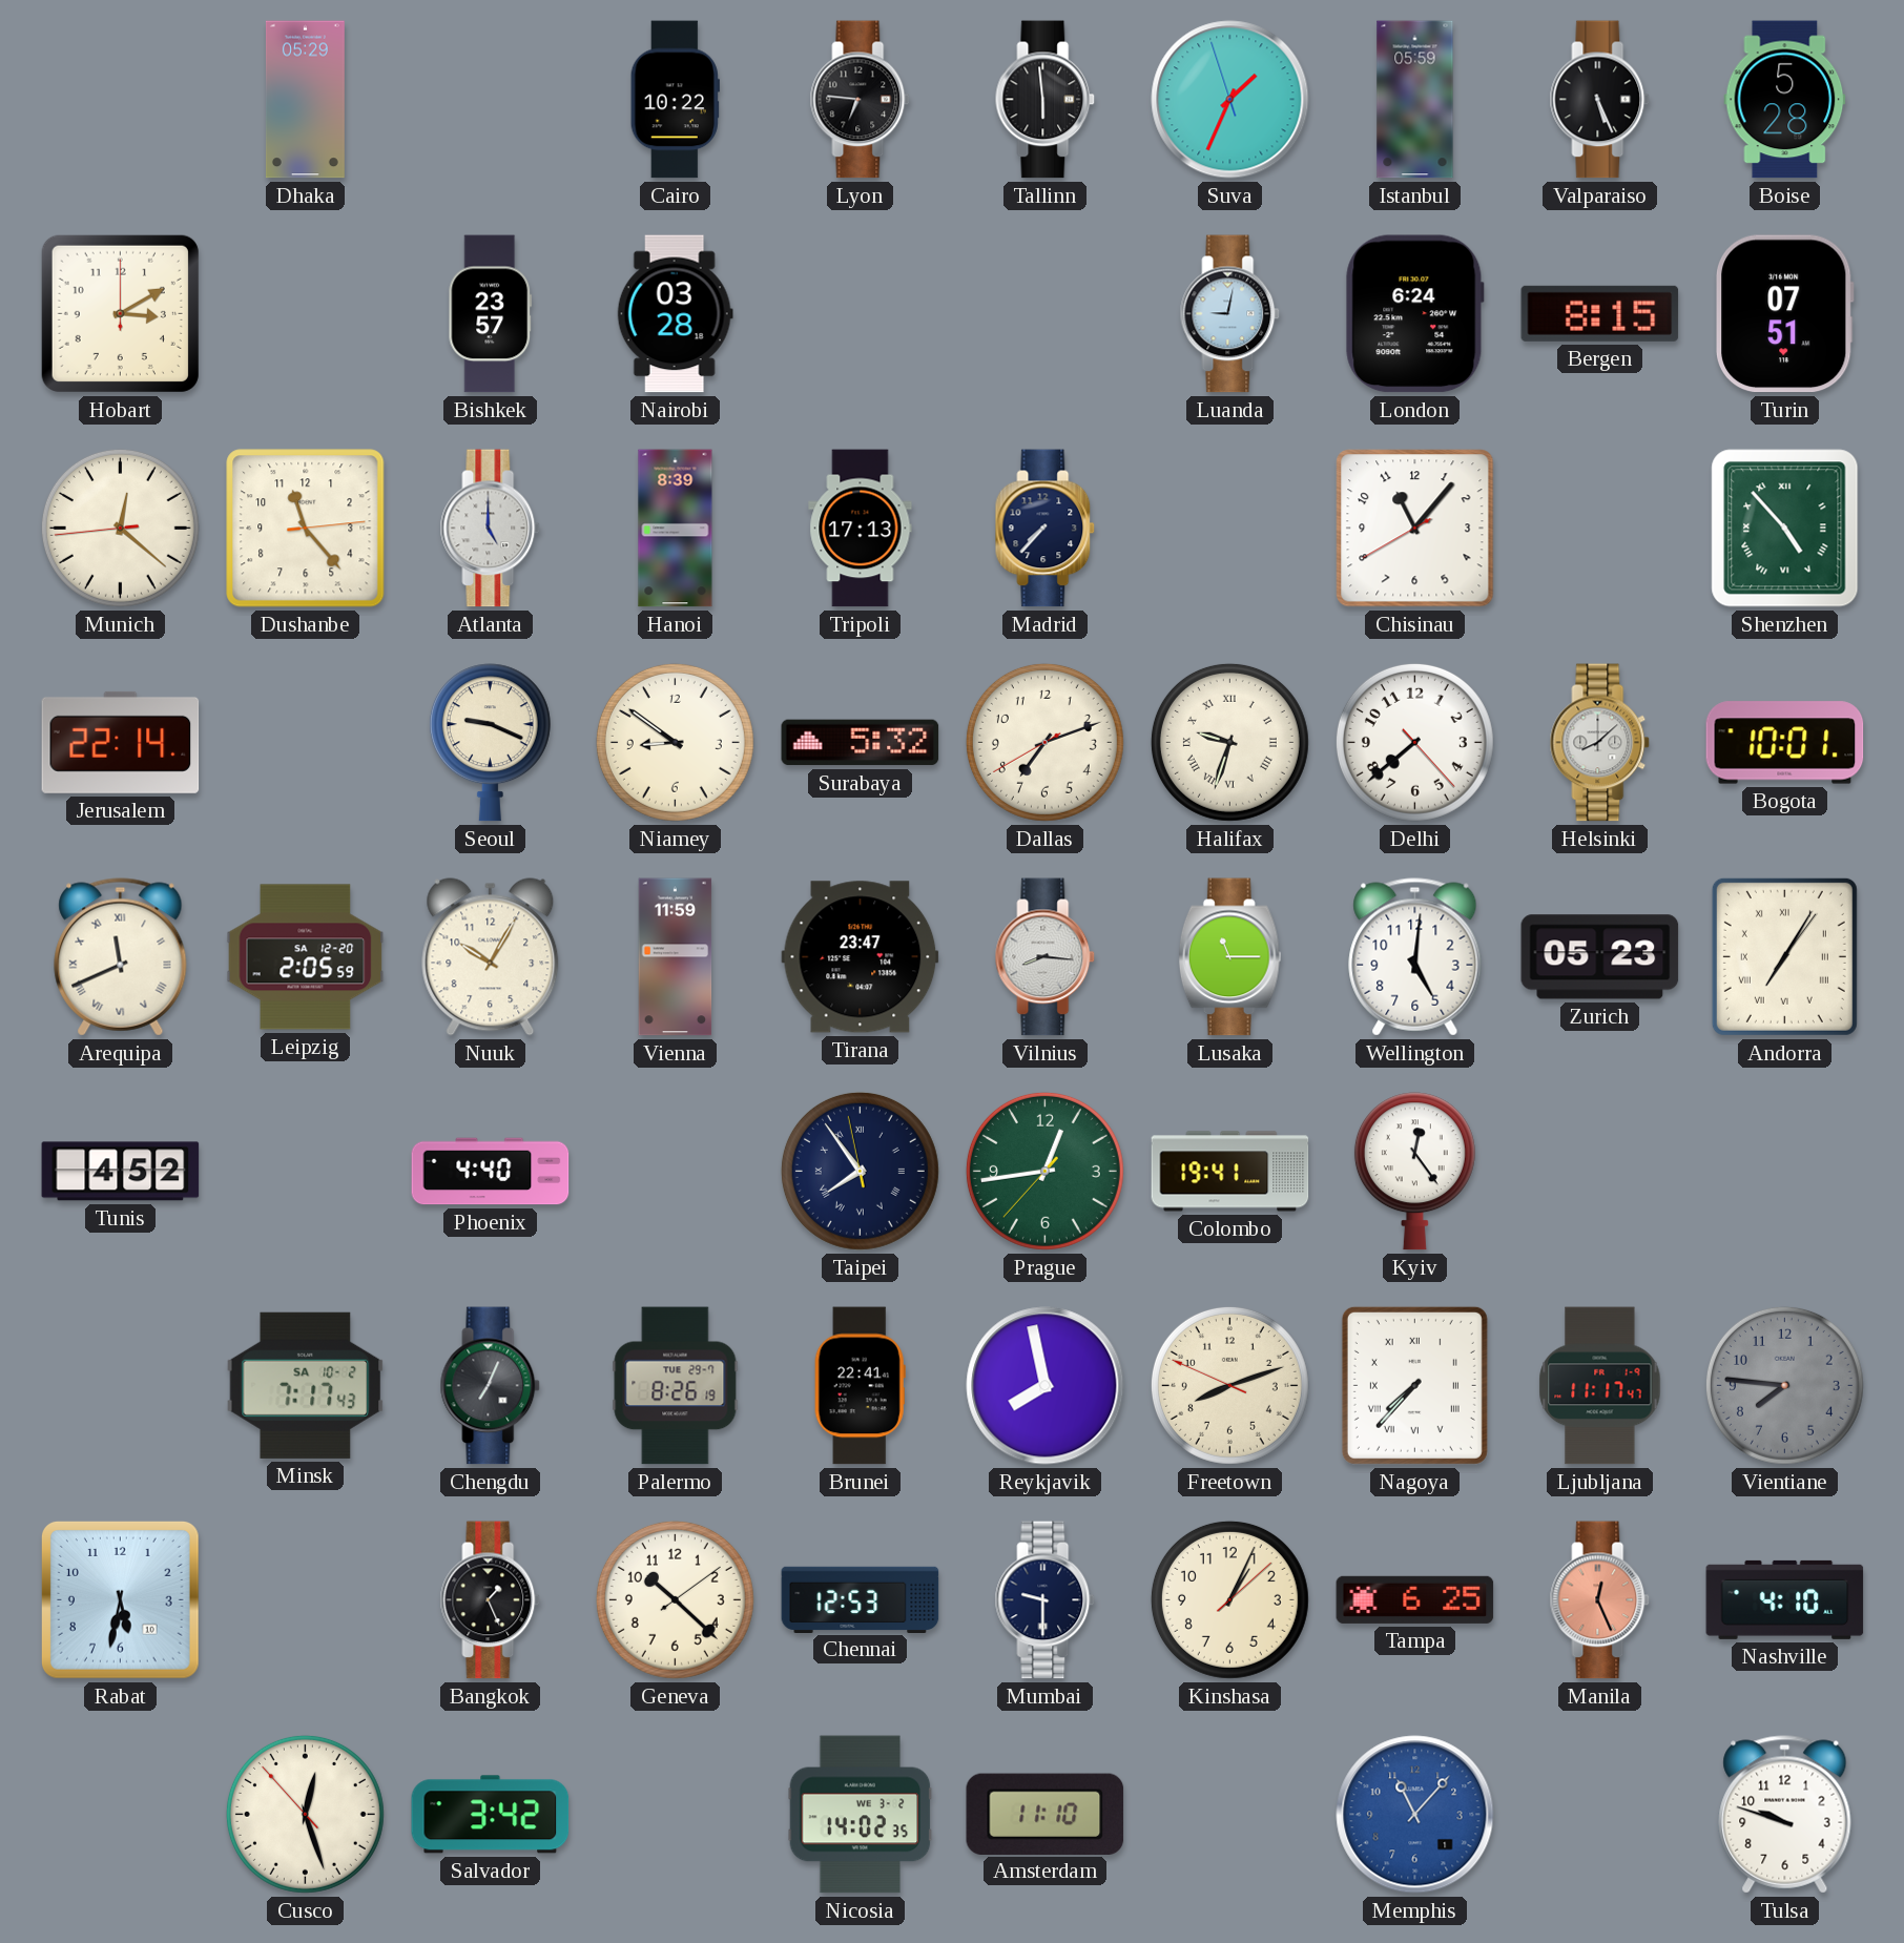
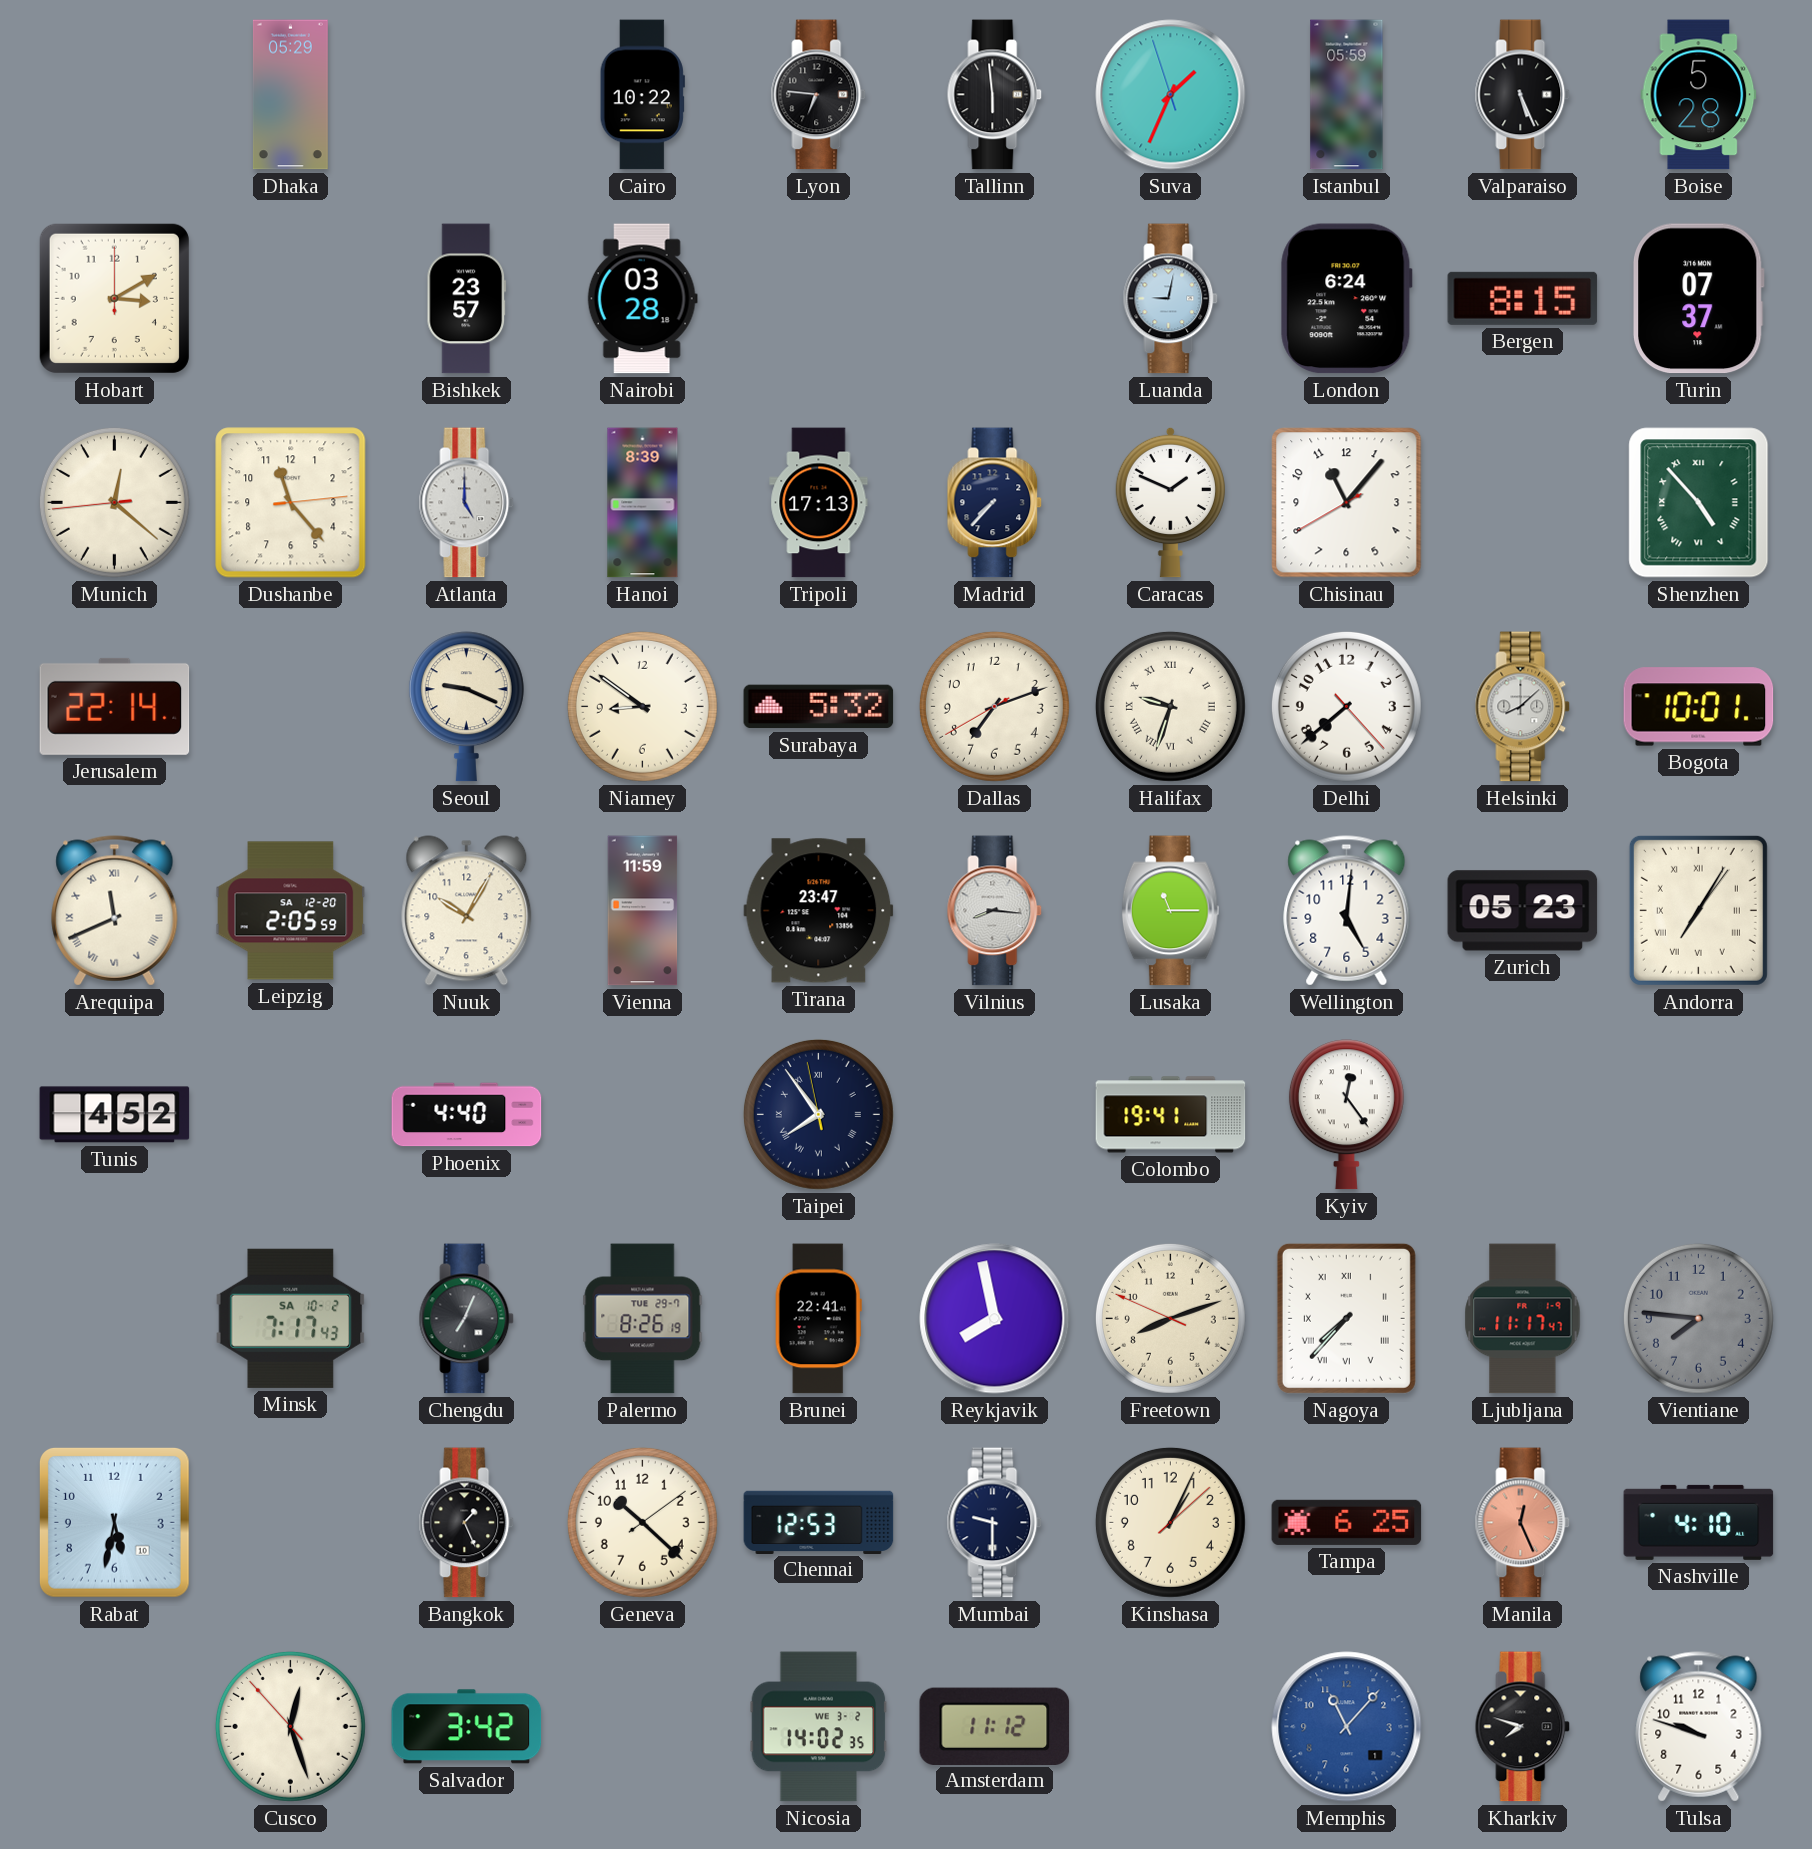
Turin: 07:51 -> 07:37
Caracas: none -> 1:49
Prague: 12:43 -> none
Amsterdam: 11:10 -> 11:12
Kharkiv: none -> 7:48
